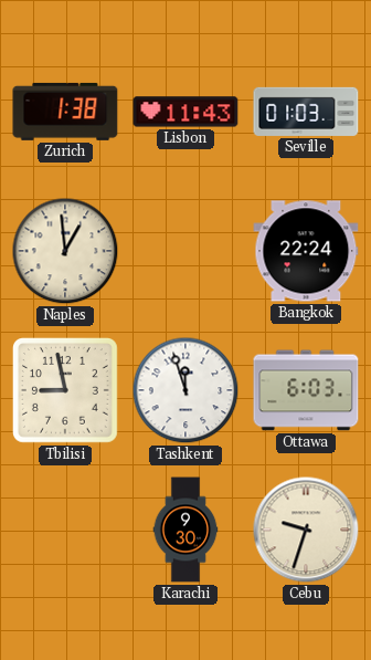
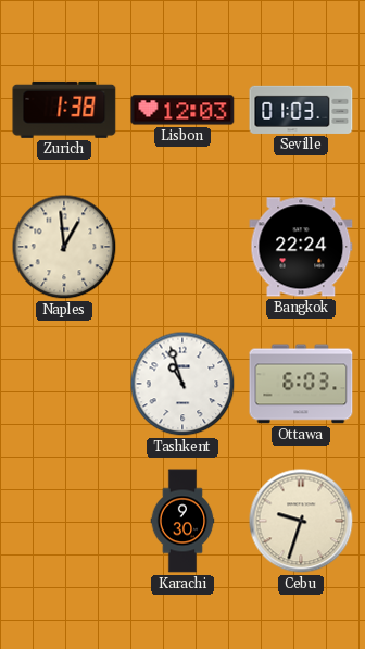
Lisbon: 11:43 -> 12:03
Tbilisi: 8:58 -> none
Tashkent: 11:57 -> 10:57
